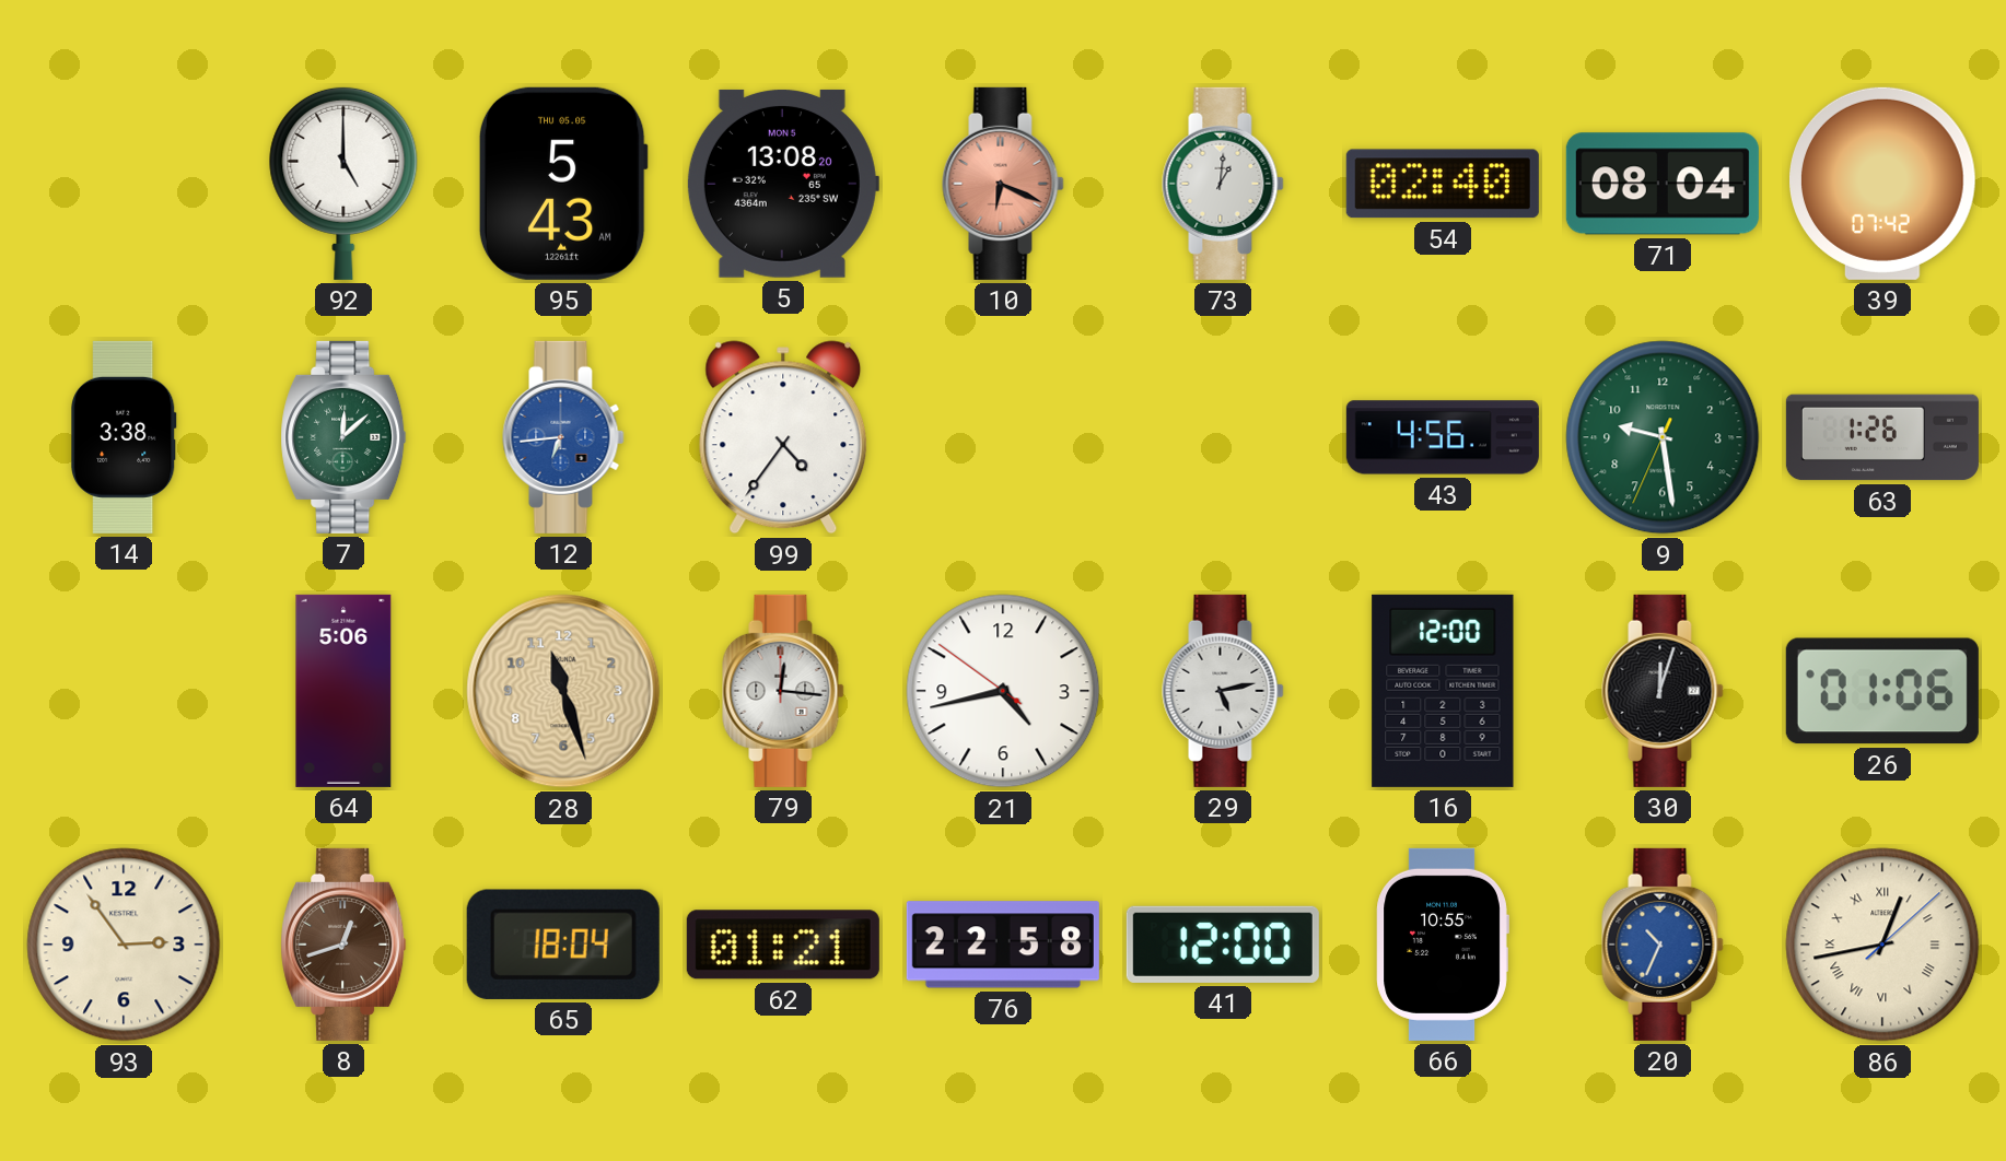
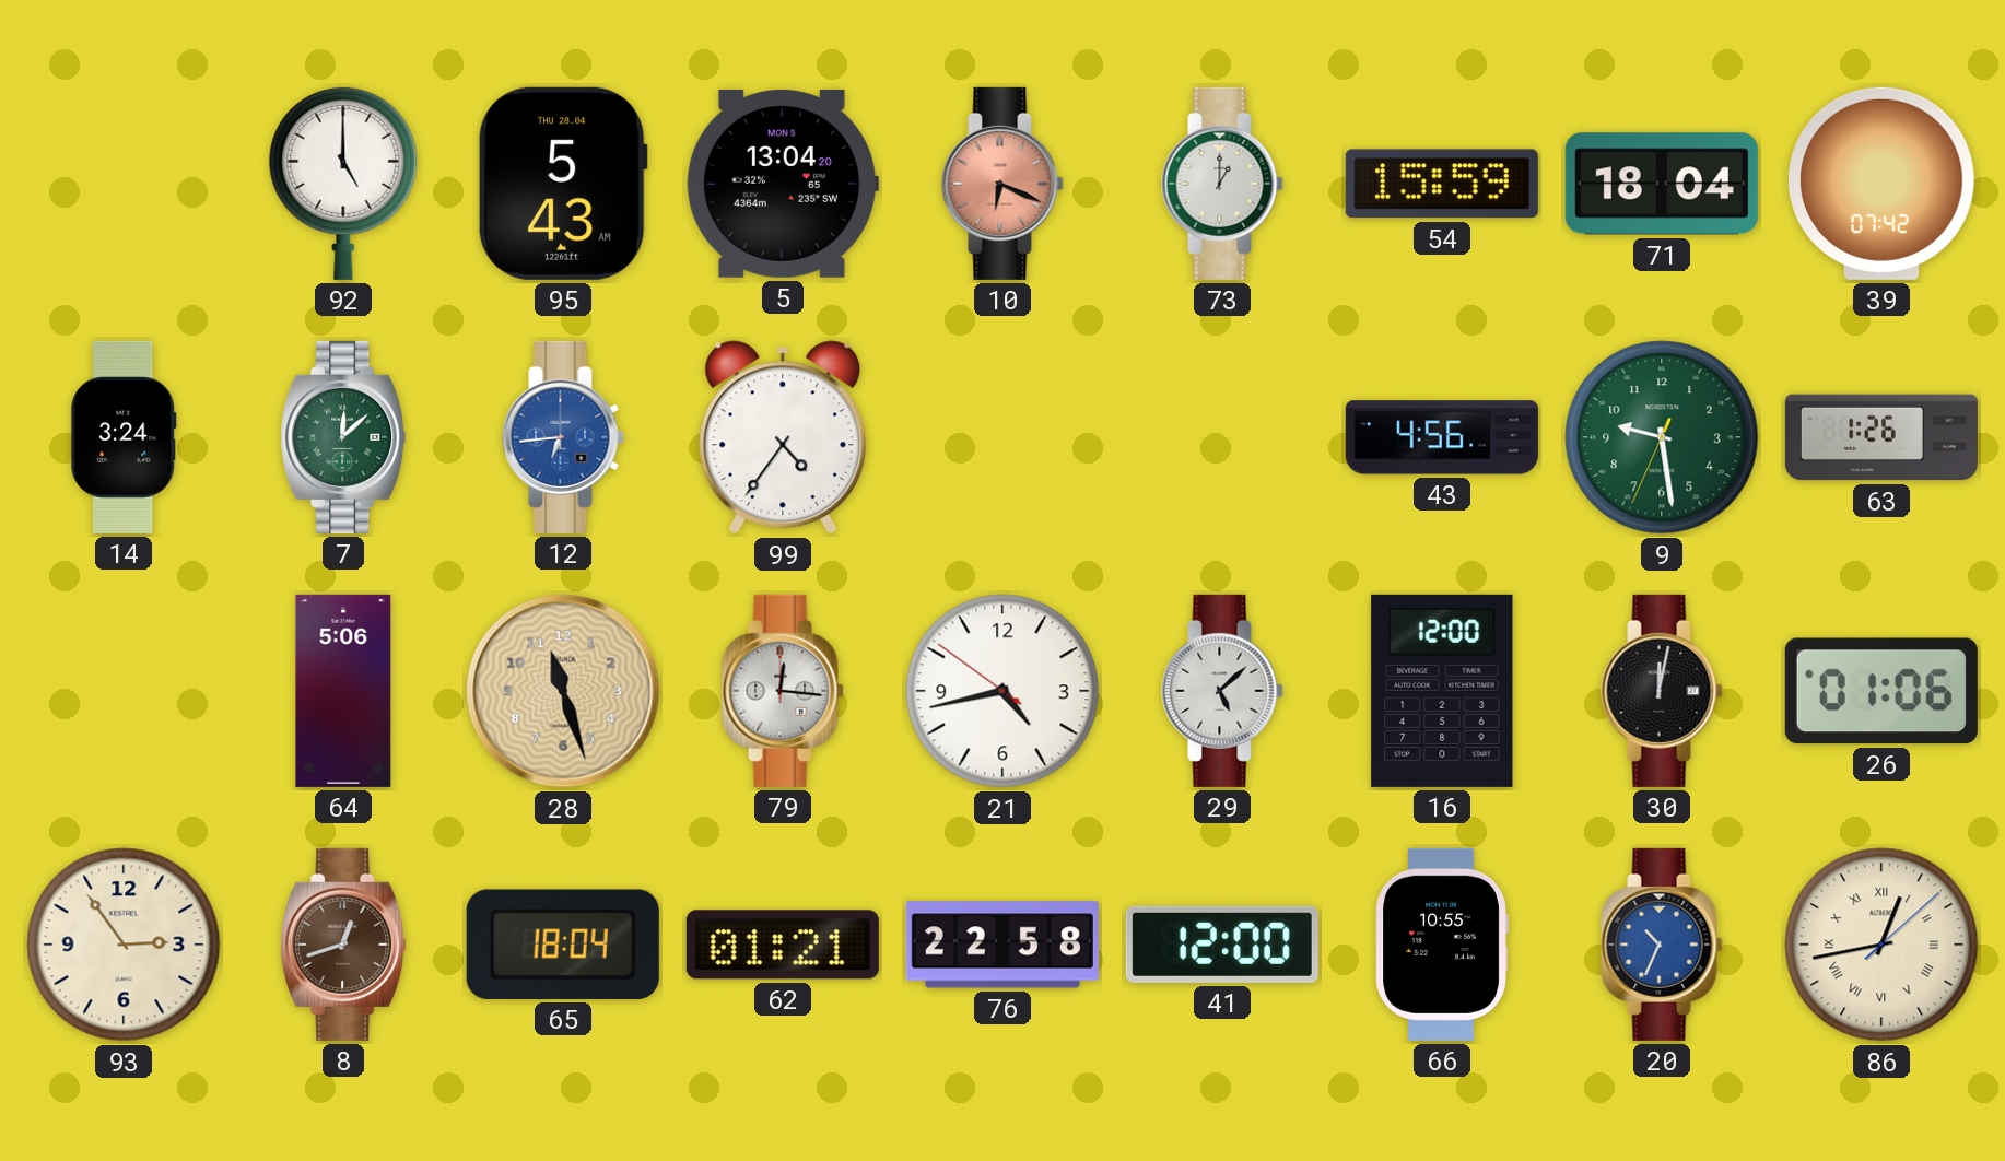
95 date: THU 05.05 -> THU 28.04
5: 13:08 -> 13:04
73: 1:01 -> 1:00
54: 02:40 -> 15:59
71: 08:04 -> 18:04
14: 3:38 -> 3:24
29: 5:13 -> 5:08
30: 12:03 -> 12:02
